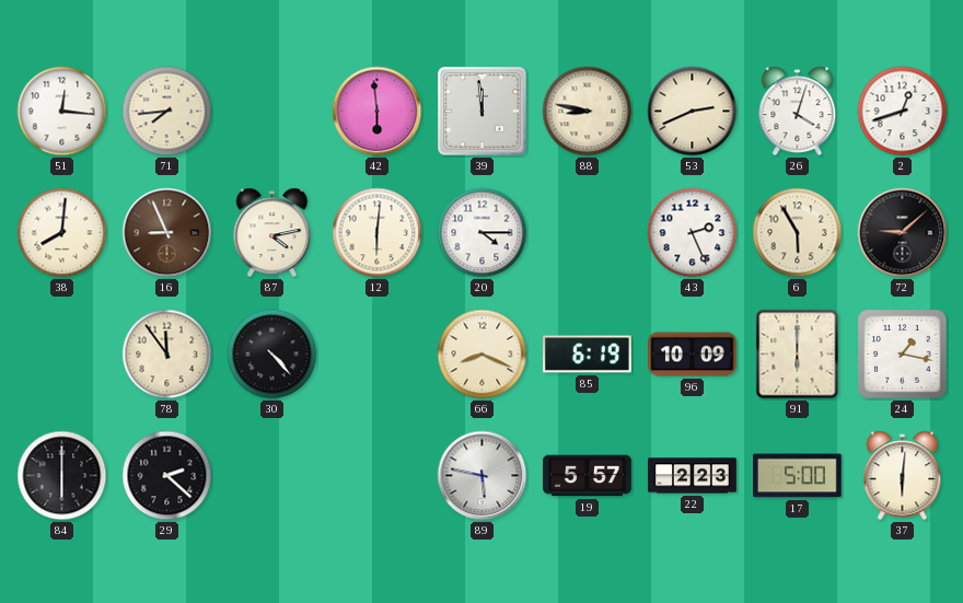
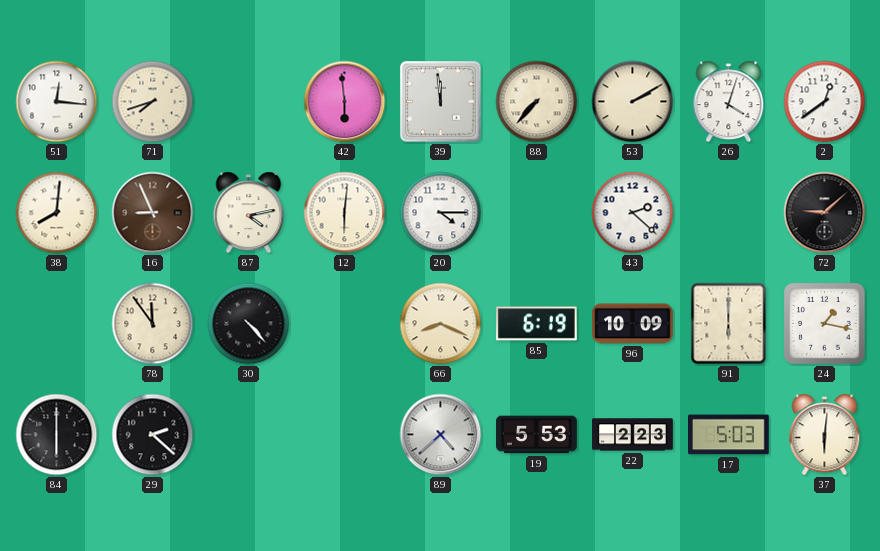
71: 7:44 -> 7:42
88: 8:47 -> 7:37
53: 2:41 -> 2:10
2: 12:42 -> 12:39
43: 2:26 -> 2:22
6: 5:55 -> none
89: 5:47 -> 4:38
19: 5:57 -> 5:53
17: 5:00 -> 5:03
